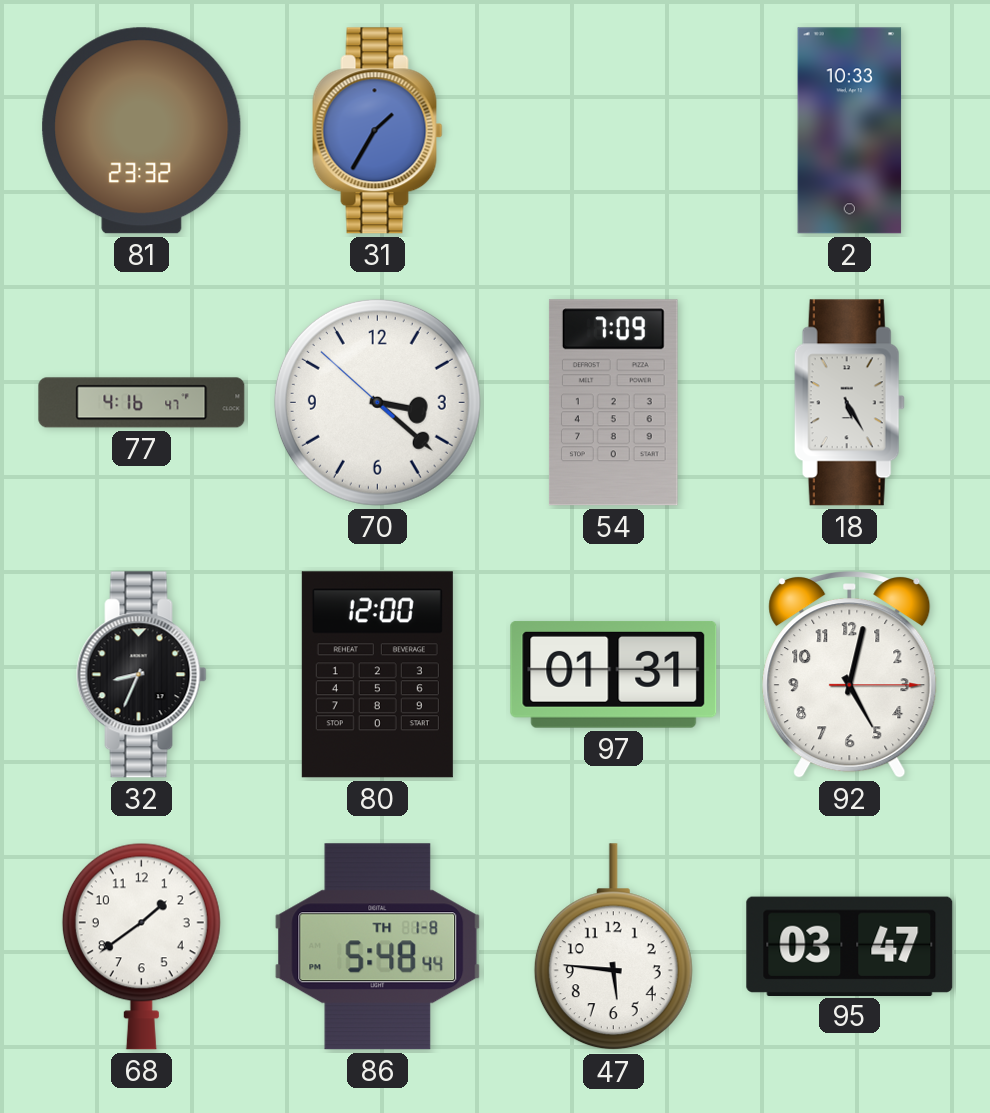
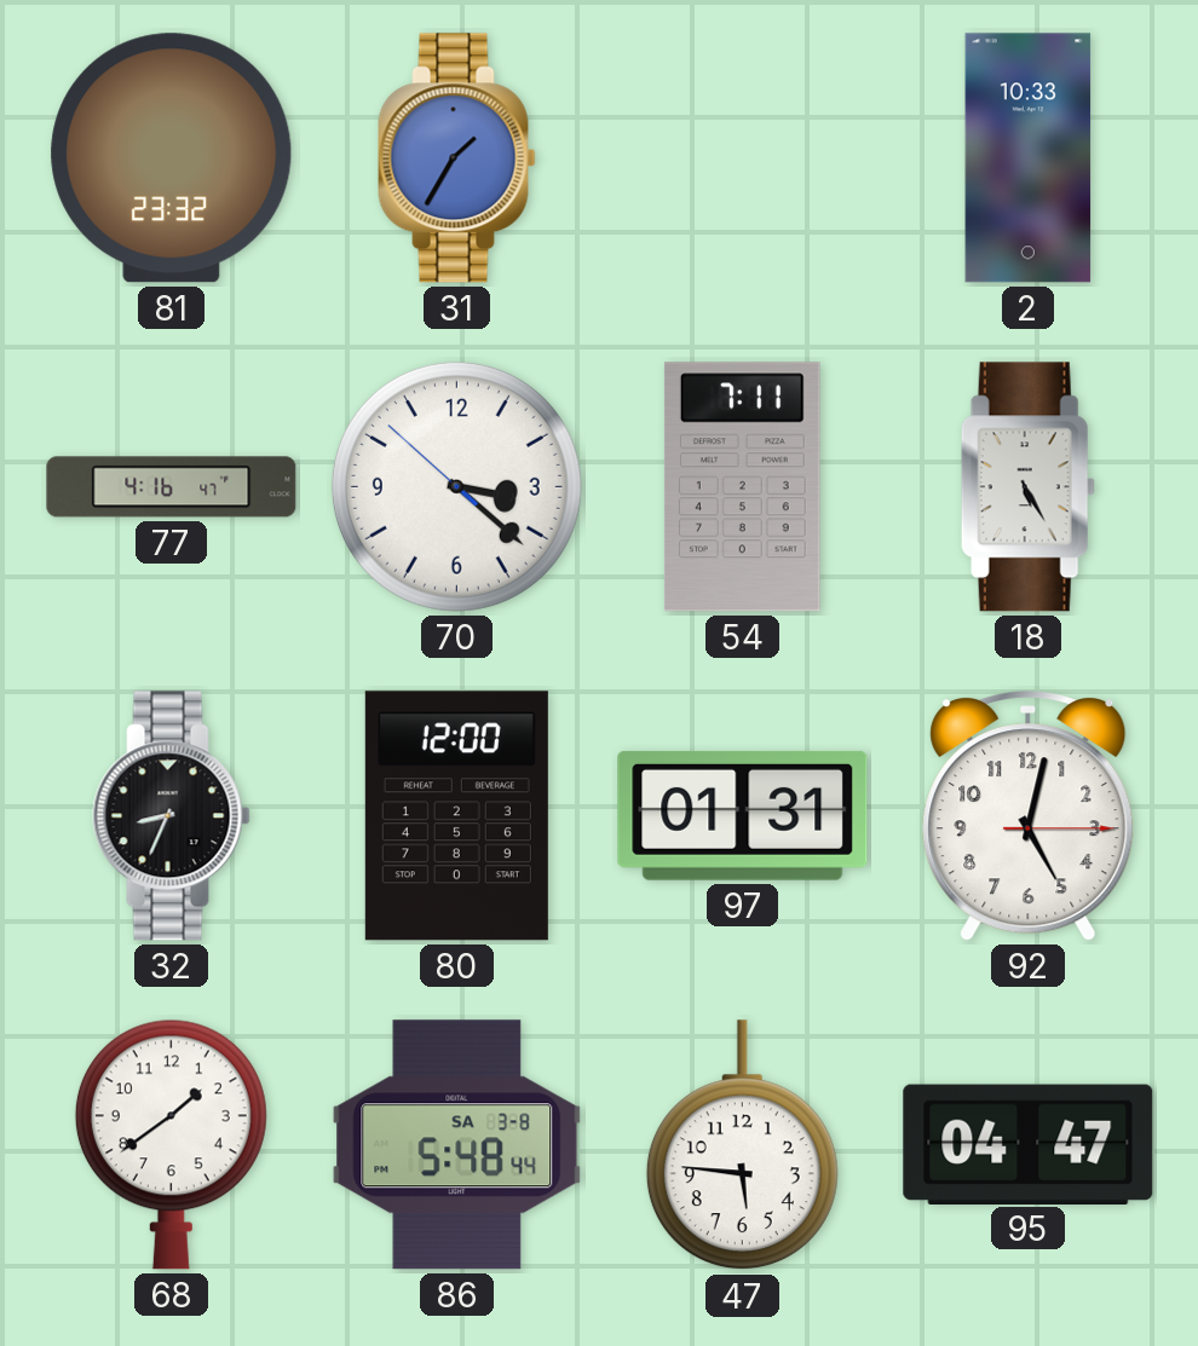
54: 7:09 -> 7:11
86 date: TH 1-8 -> SA 3-8
95: 03:47 -> 04:47
